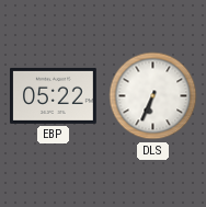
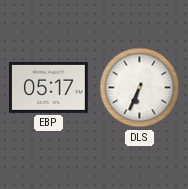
EBP: 05:22 -> 05:17
